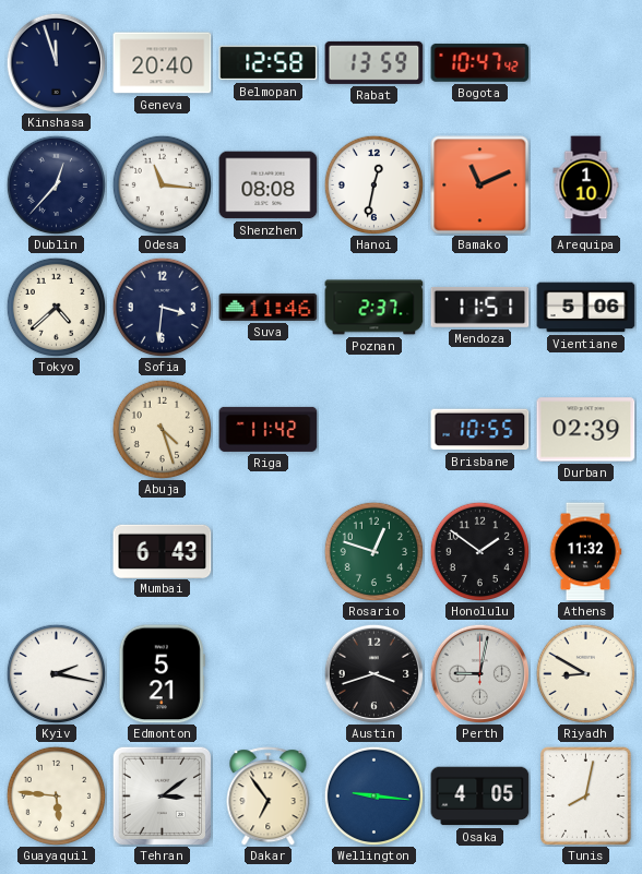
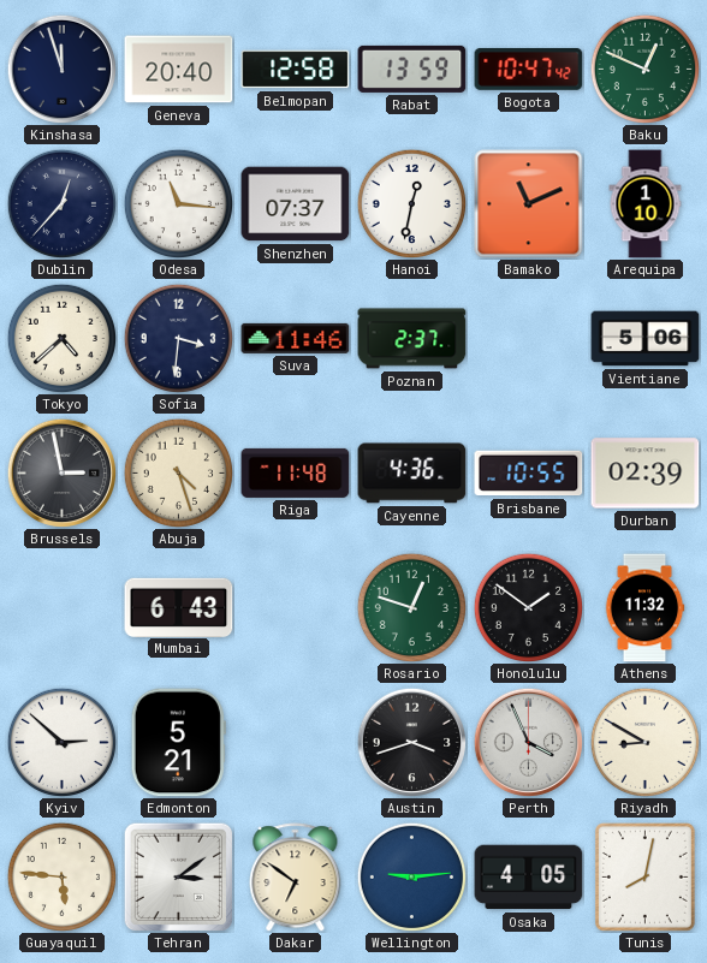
Baku: none -> 12:49
Shenzhen: 08:08 -> 07:37
Mendoza: 11:51 -> none
Brussels: none -> 2:58
Riga: 11:42 -> 11:48
Cayenne: none -> 4:36
Kyiv: 2:17 -> 2:52
Perth: 9:02 -> 3:56
Dakar: 6:54 -> 6:51
Wellington: 9:16 -> 9:14
